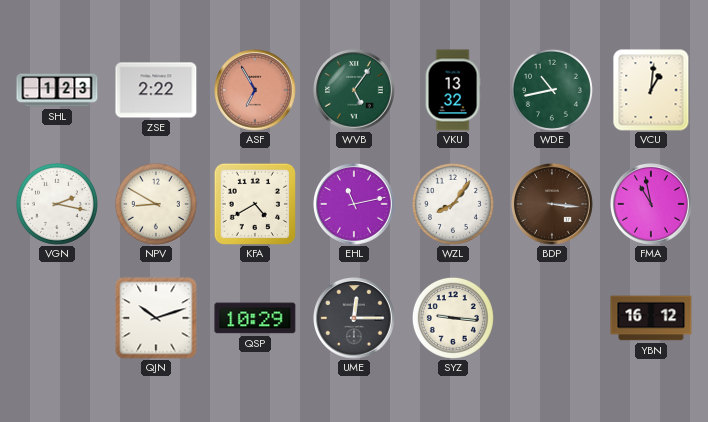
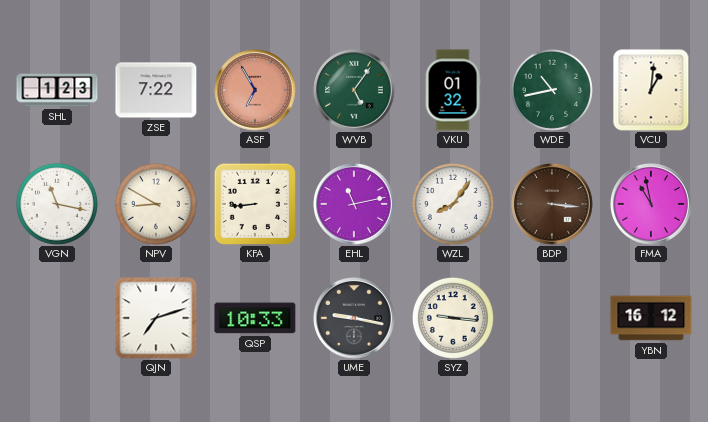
ZSE: 2:22 -> 7:22
VKU: 13:32 -> 01:32
VGN: 2:17 -> 11:17
KFA: 4:40 -> 8:44
QJN: 10:12 -> 7:12
QSP: 10:29 -> 10:33
UME: 12:15 -> 9:17
